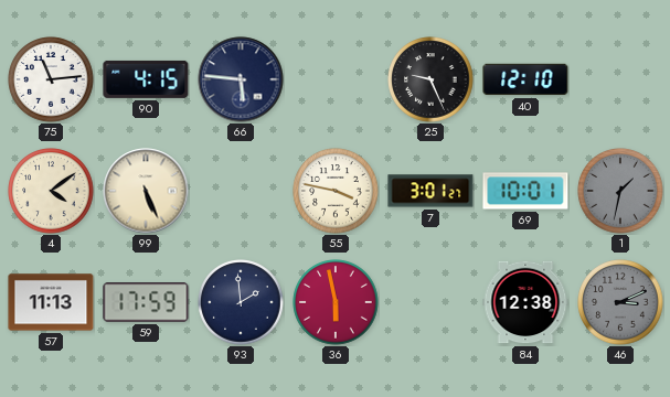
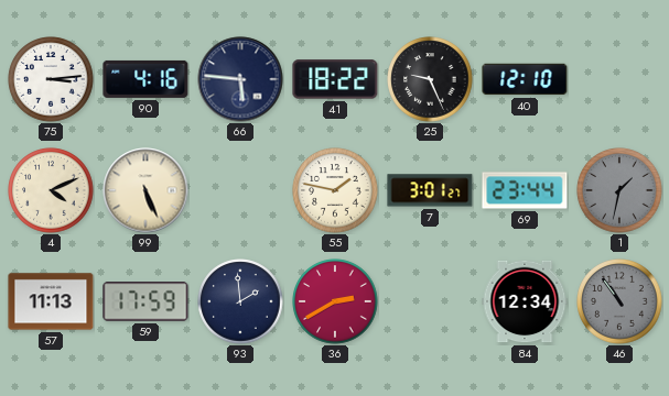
75: 11:14 -> 3:14
90: 4:15 -> 4:16
41: none -> 18:22
4: 4:09 -> 4:11
55: 3:47 -> 1:47
69: 10:01 -> 23:44
36: 5:58 -> 2:40
84: 12:38 -> 12:34
46: 3:11 -> 10:54
